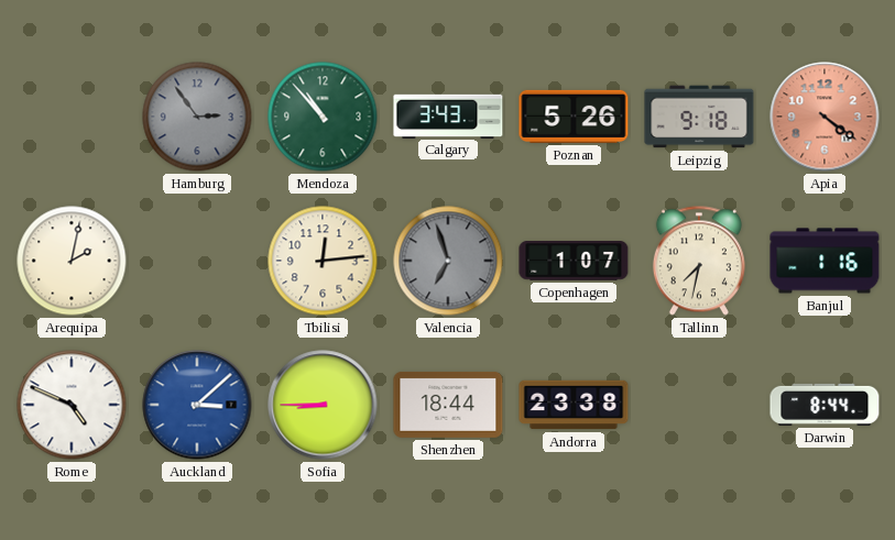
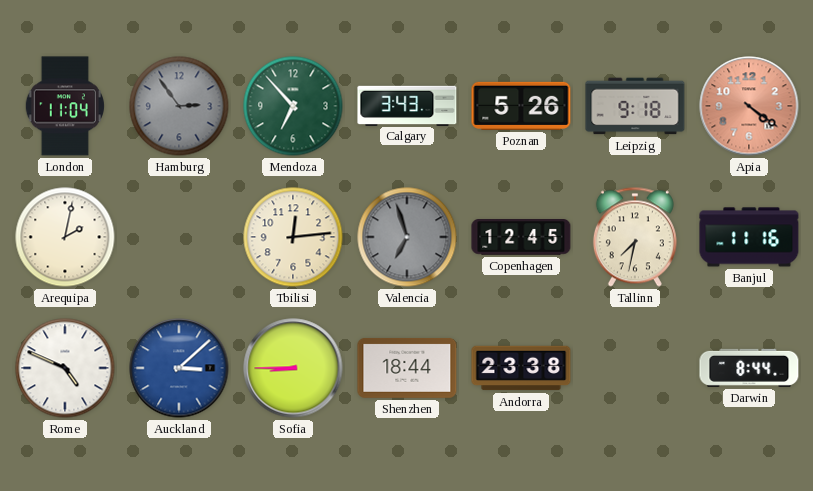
London: none -> 11:04
Mendoza: 10:53 -> 6:53
Copenhagen: 1:07 -> 12:45
Banjul: 1:16 -> 11:16
